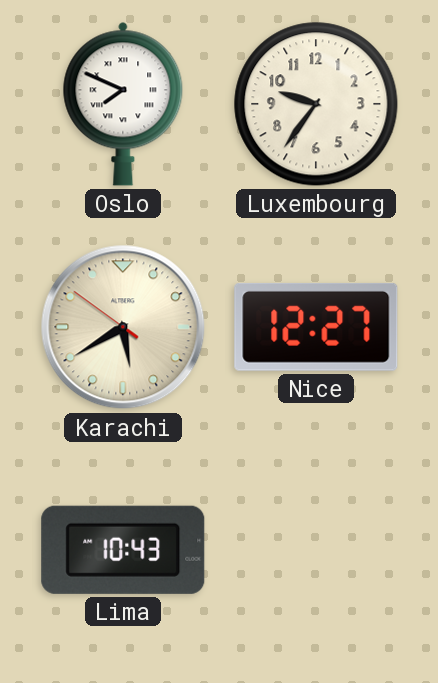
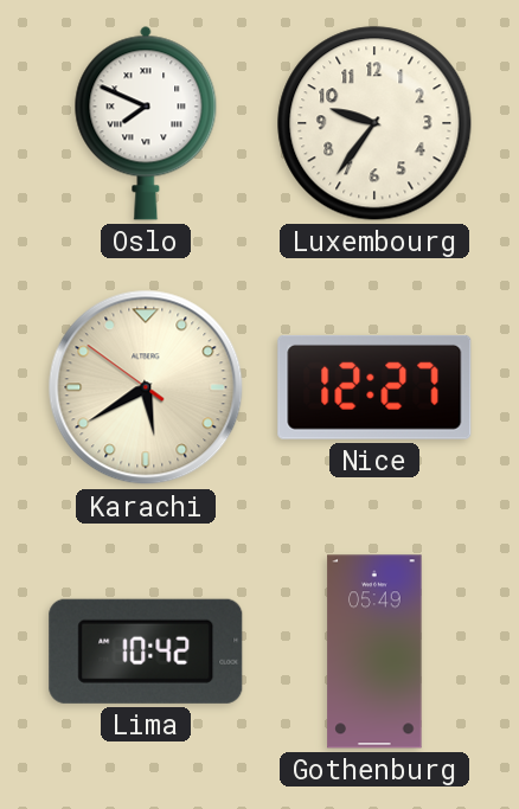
Lima: 10:43 -> 10:42
Gothenburg: none -> 05:49
